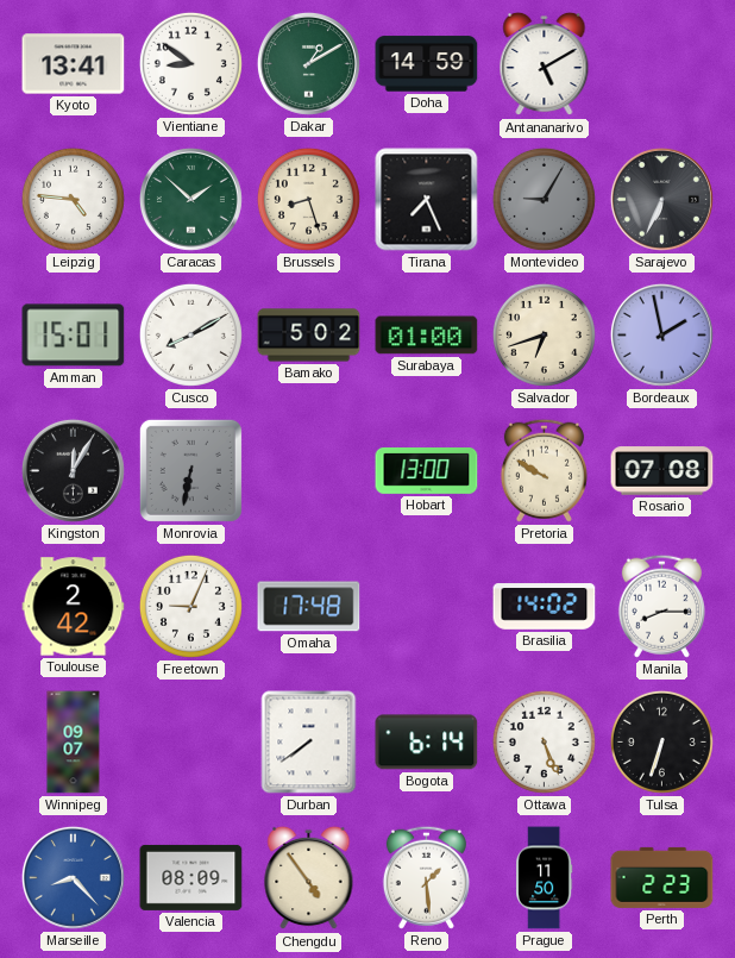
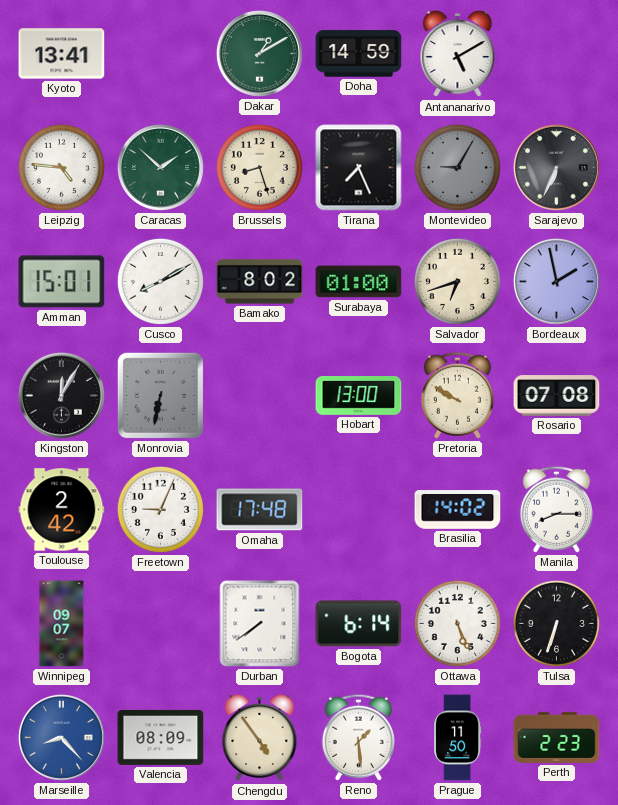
Vientiane: 8:51 -> none
Bamako: 5:02 -> 8:02
